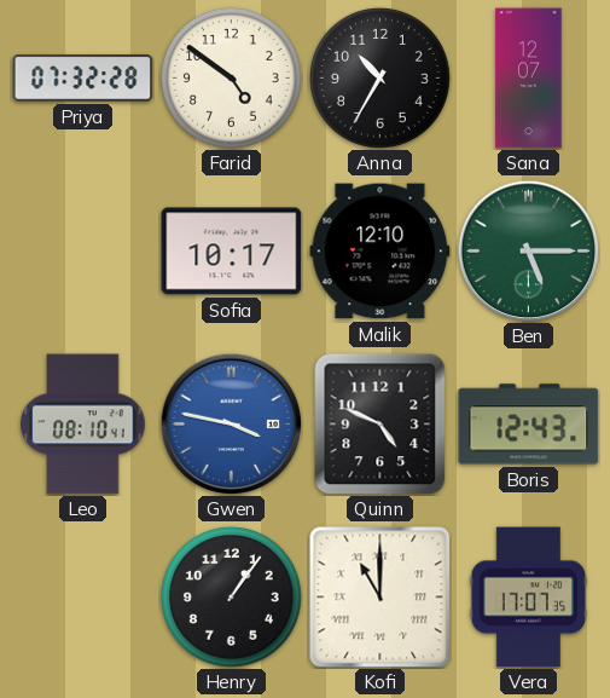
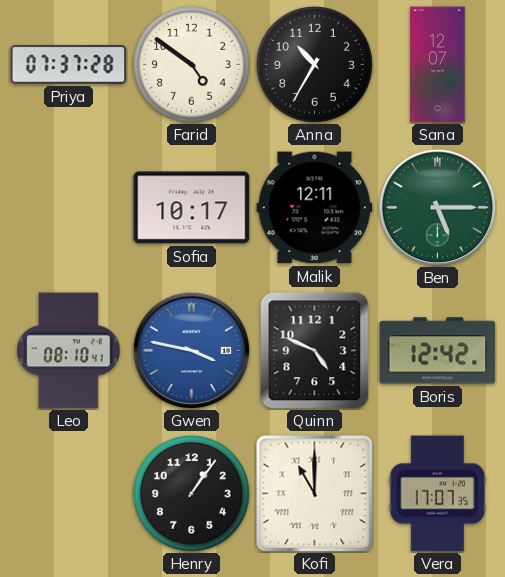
Priya: 07:32 -> 07:37
Malik: 12:10 -> 12:11
Boris: 12:43 -> 12:42
